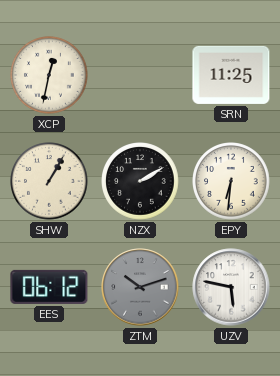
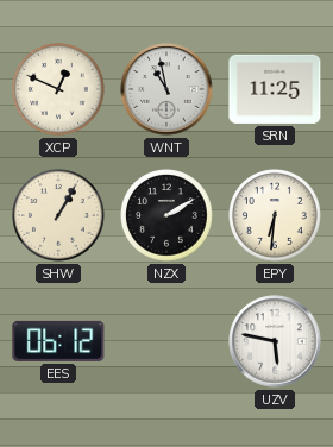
XCP: 12:32 -> 12:49
WNT: none -> 10:58
ZTM: 10:12 -> none
